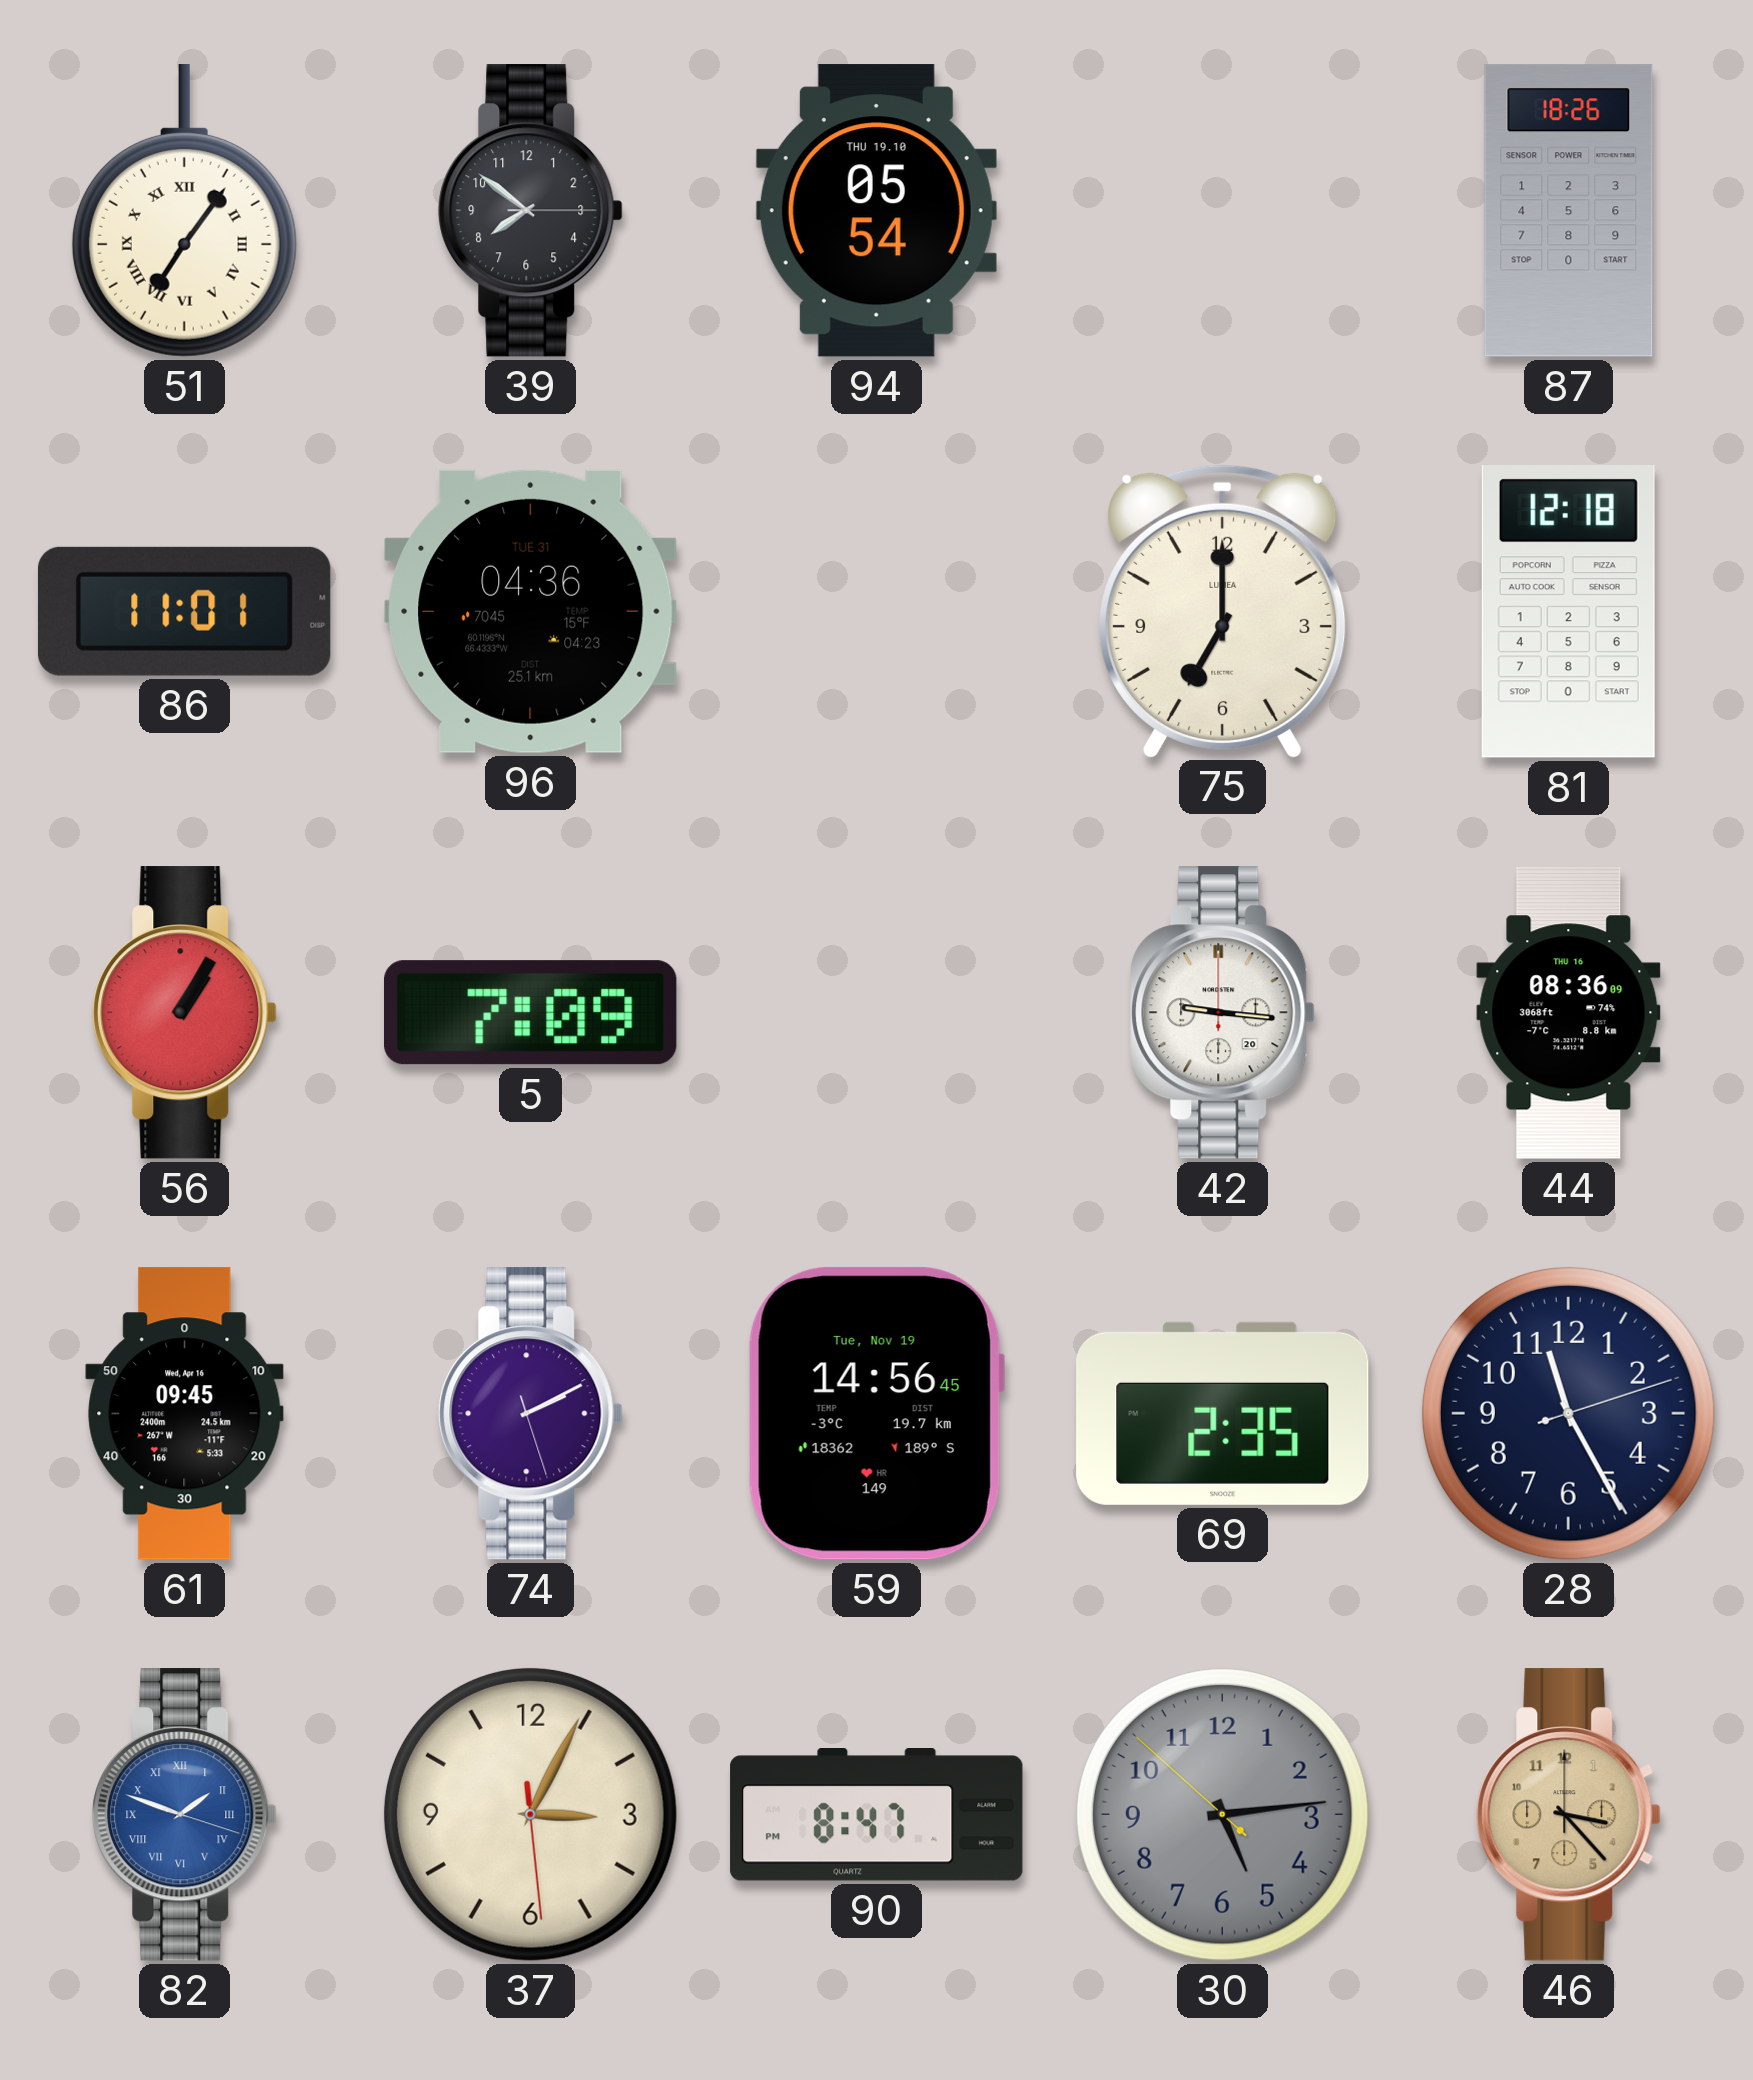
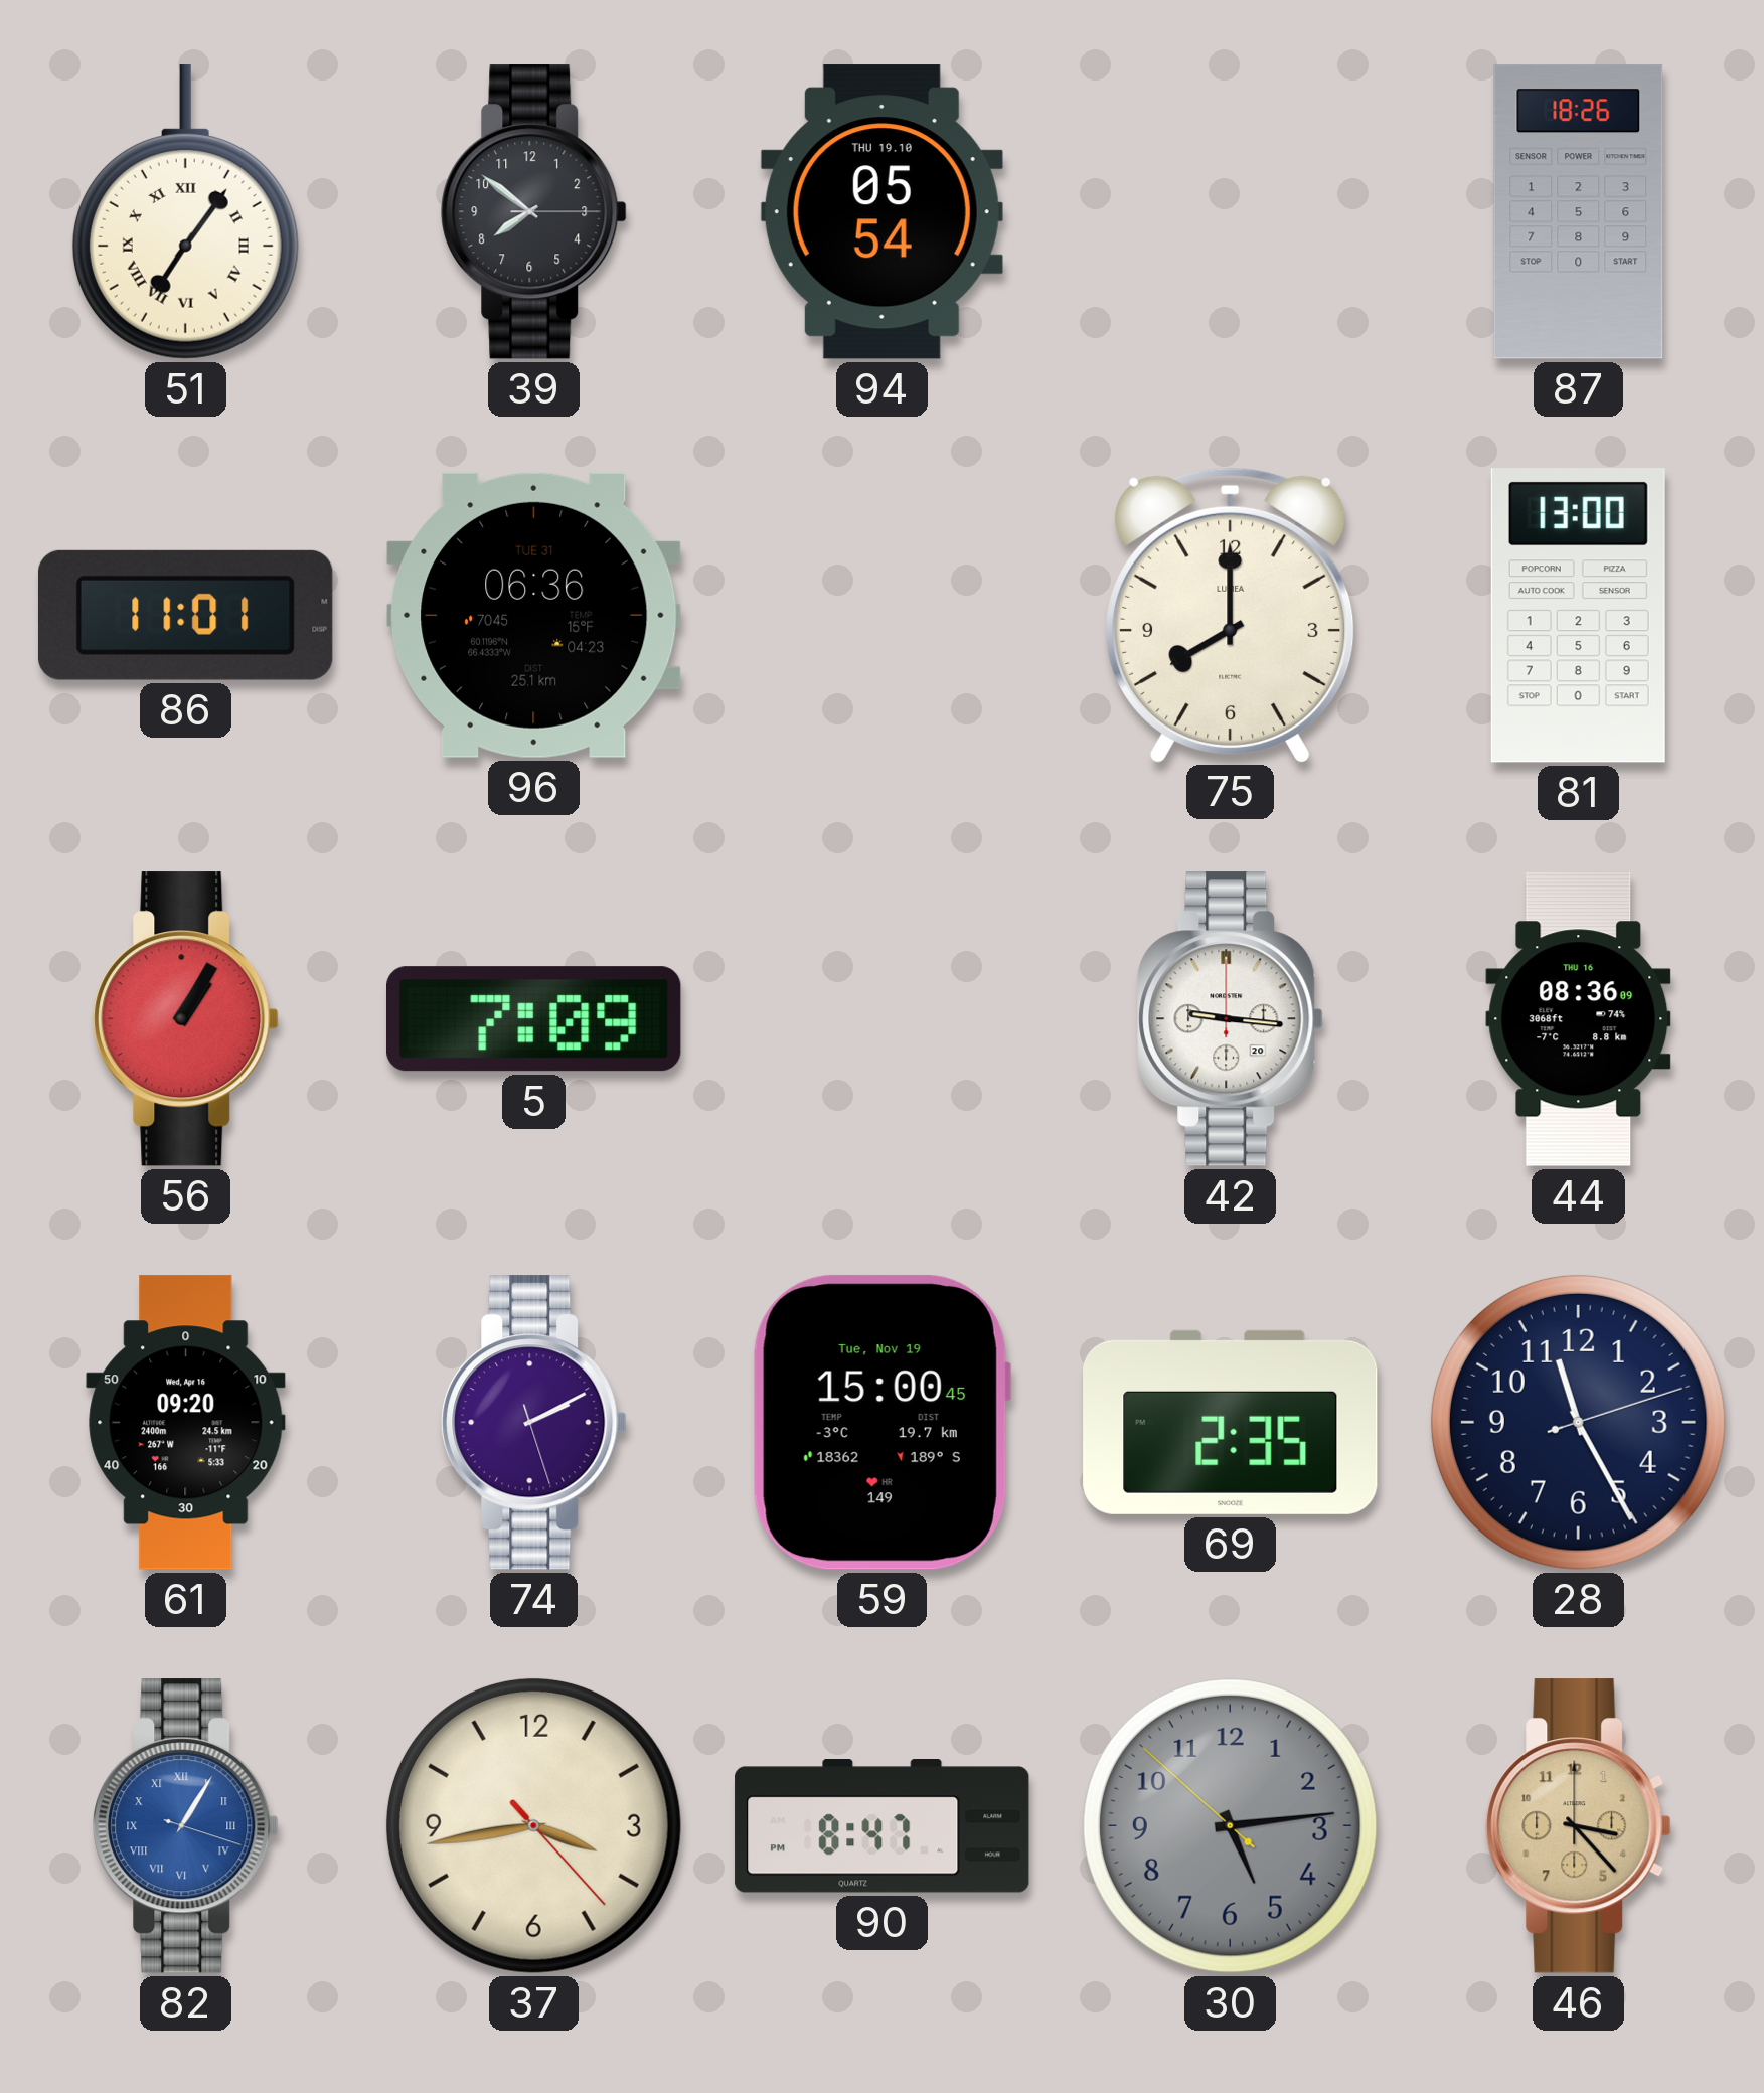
96: 04:36 -> 06:36
75: 7:00 -> 8:00
81: 12:18 -> 13:00
61: 09:45 -> 09:20
59: 14:56 -> 15:00
82: 1:48 -> 1:05
37: 3:04 -> 3:43
